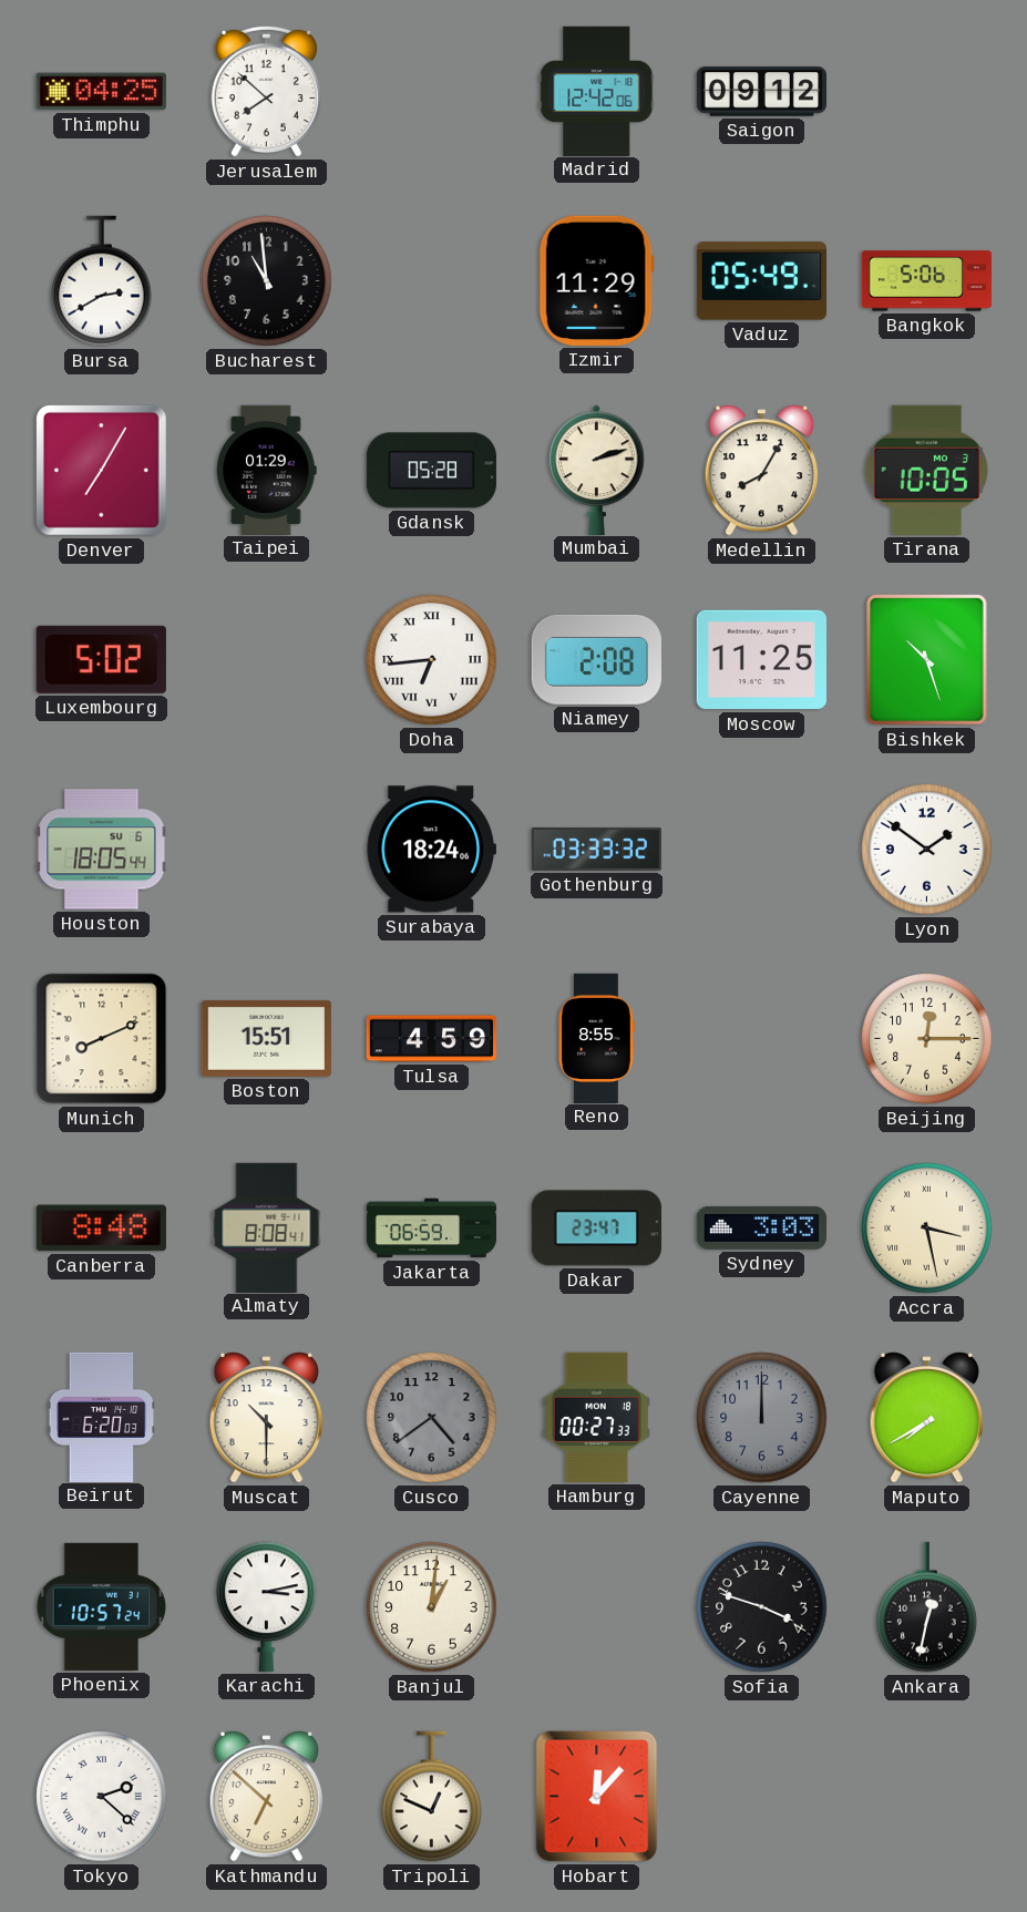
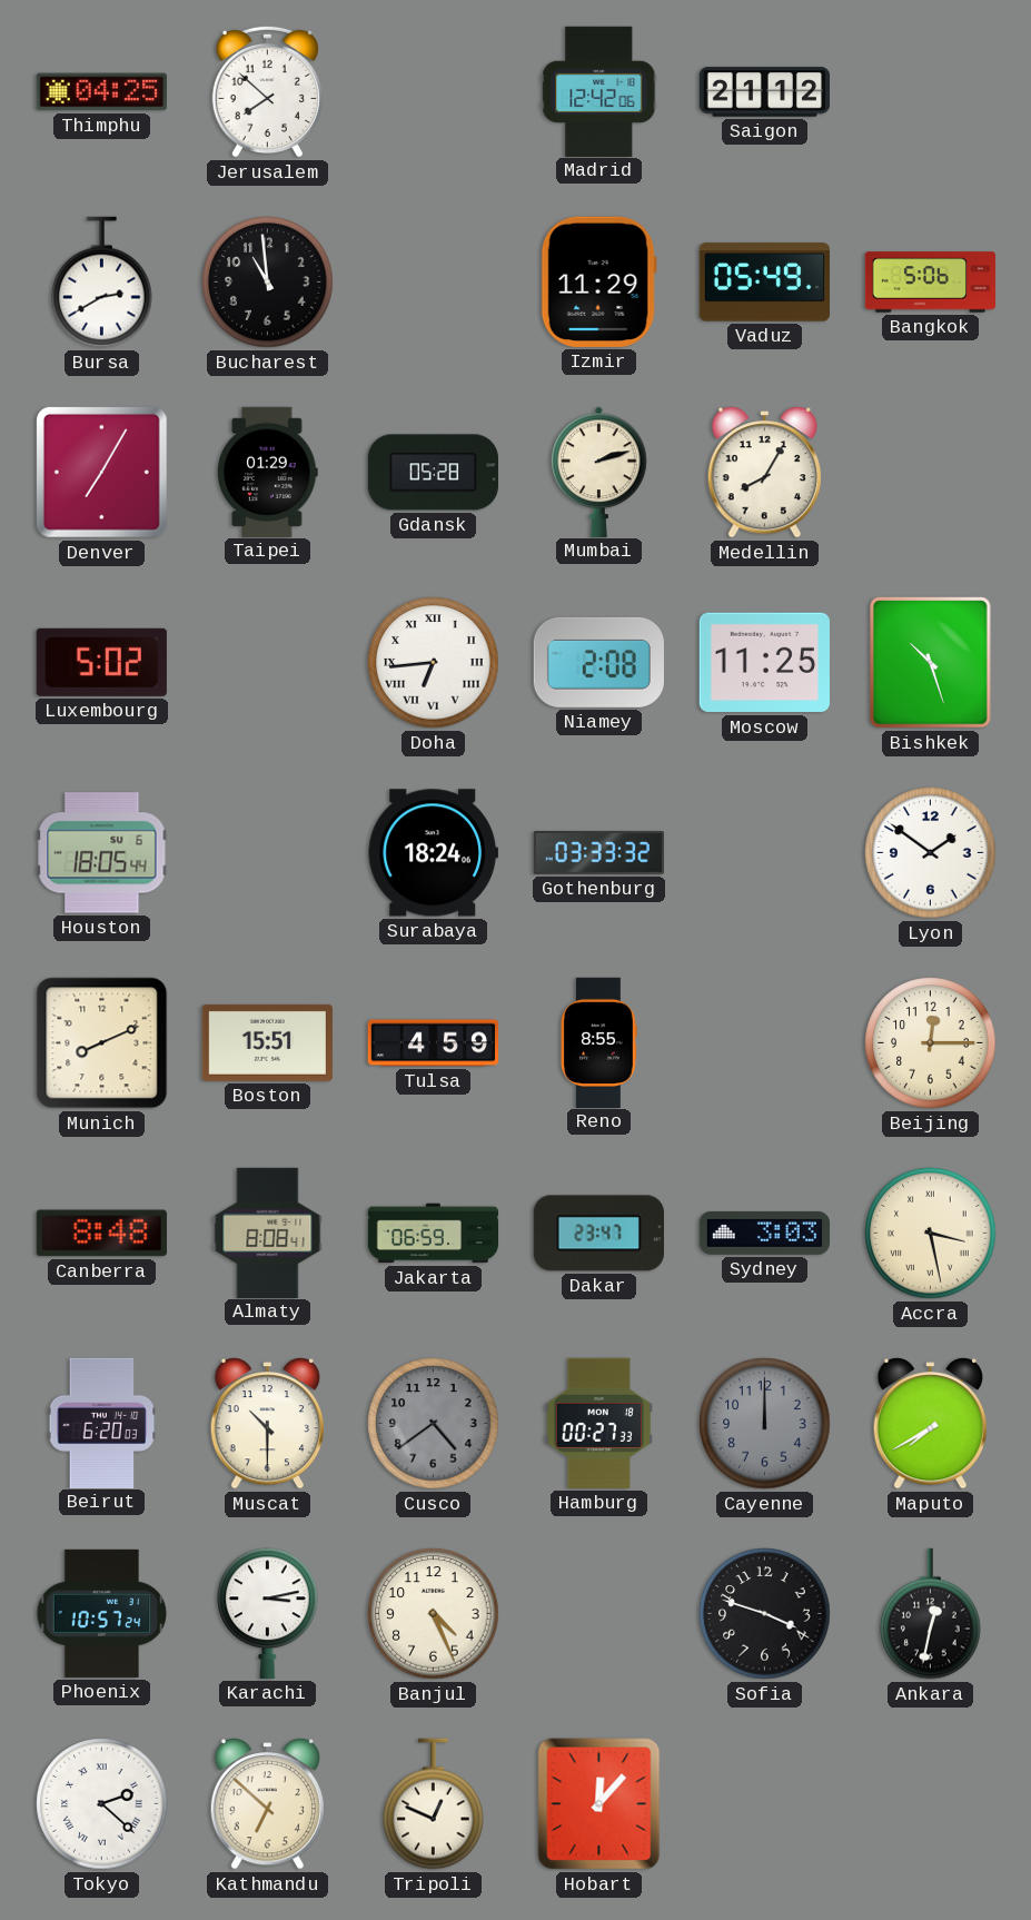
Saigon: 09:12 -> 21:12
Tirana: 10:05 -> none
Banjul: 1:01 -> 4:26
